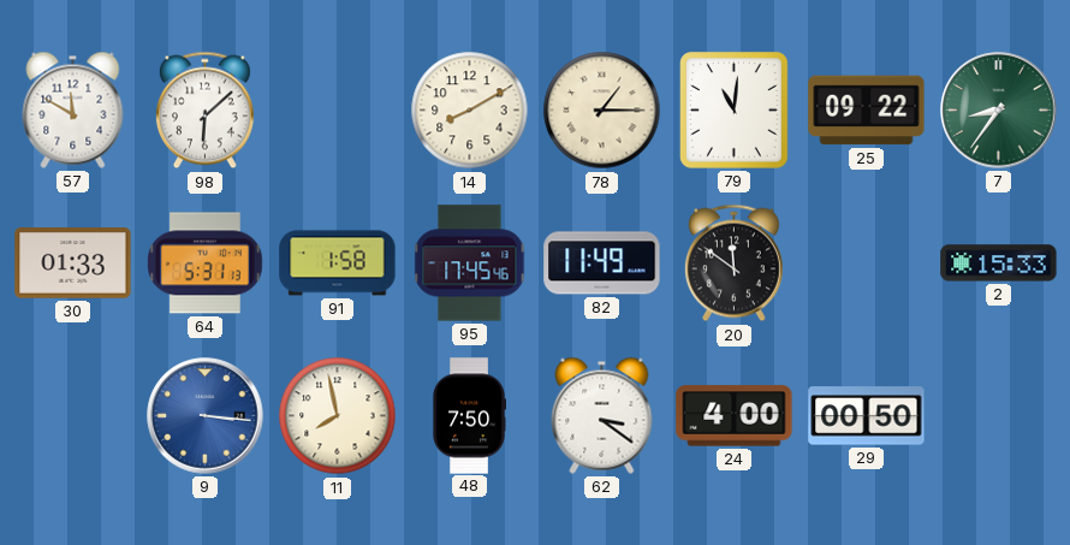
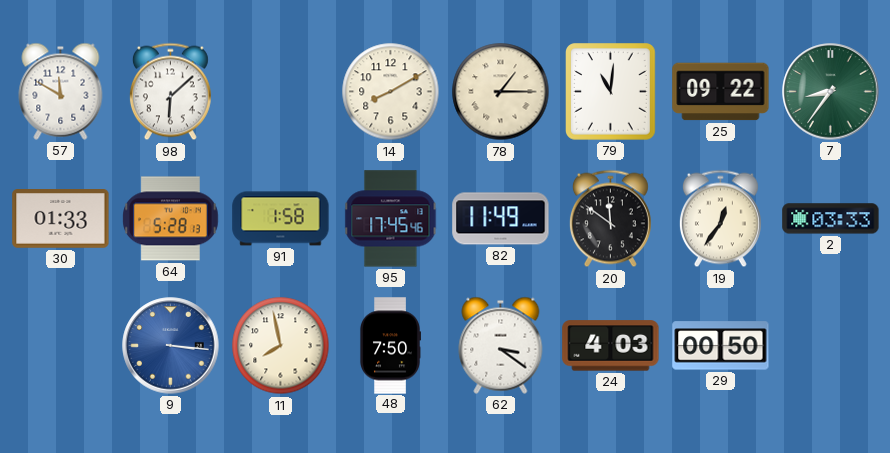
64: 5:31 -> 5:28
19: none -> 12:36
2: 15:33 -> 03:33
24: 4:00 -> 4:03
